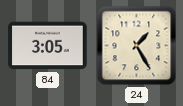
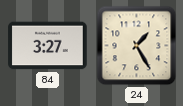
84: 3:05 -> 3:27
